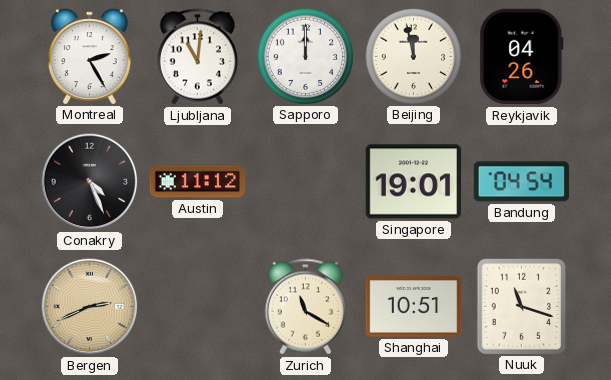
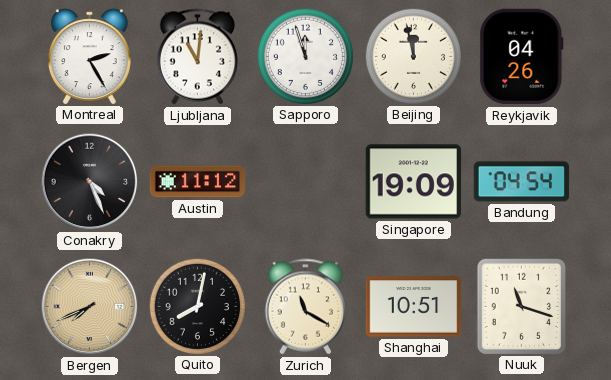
Sapporo: 12:00 -> 11:57
Singapore: 19:01 -> 19:09
Bergen: 2:41 -> 7:41
Quito: none -> 8:02
